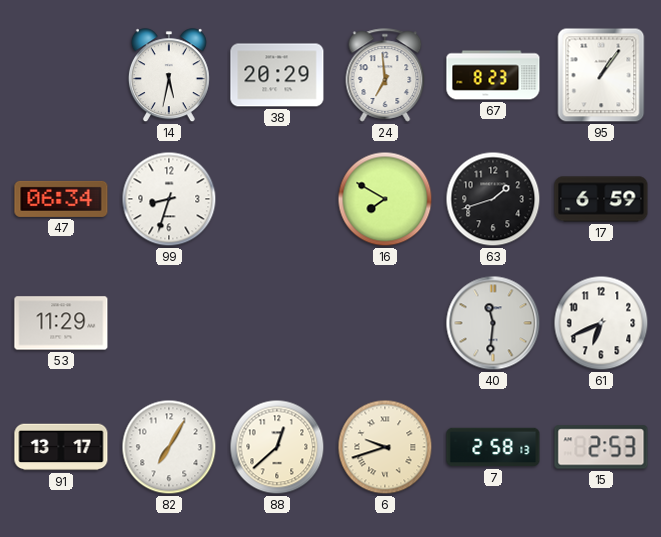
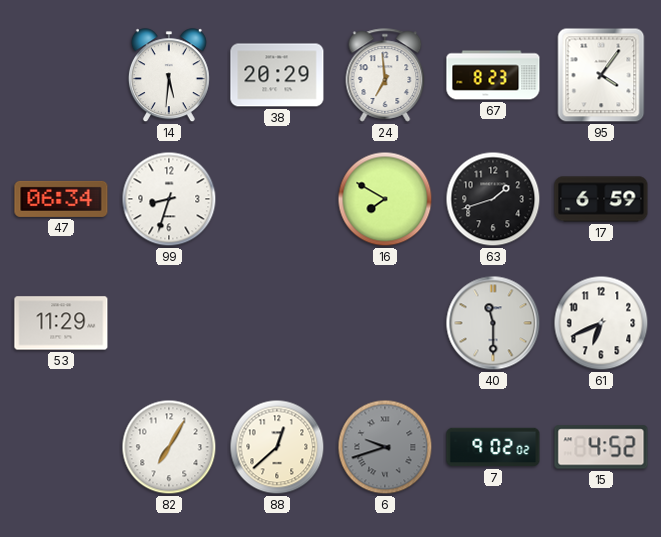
14: 5:32 -> 5:31
95: 1:06 -> 4:06
40: 11:31 -> 11:30
91: 13:17 -> none
6 dial: cream -> grey
7: 2:58 -> 9:02
15: 2:53 -> 4:52
